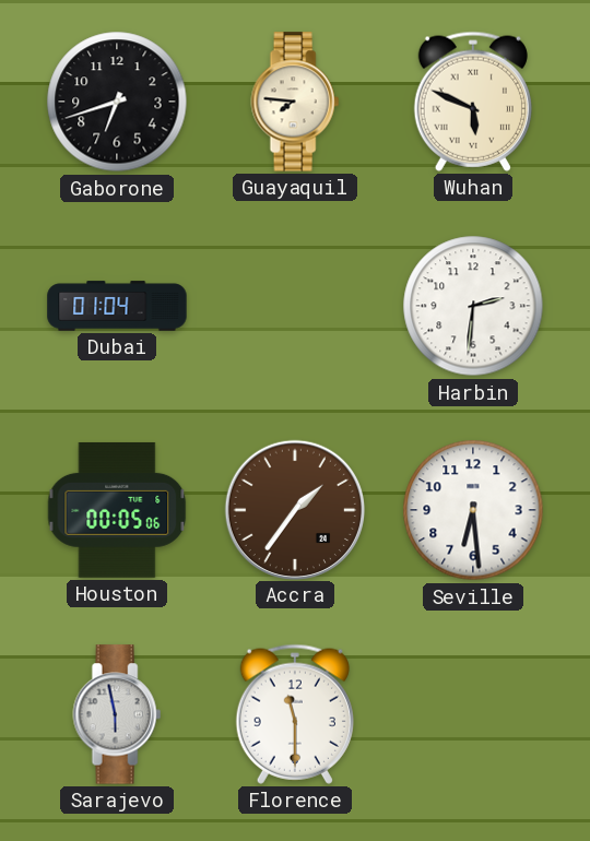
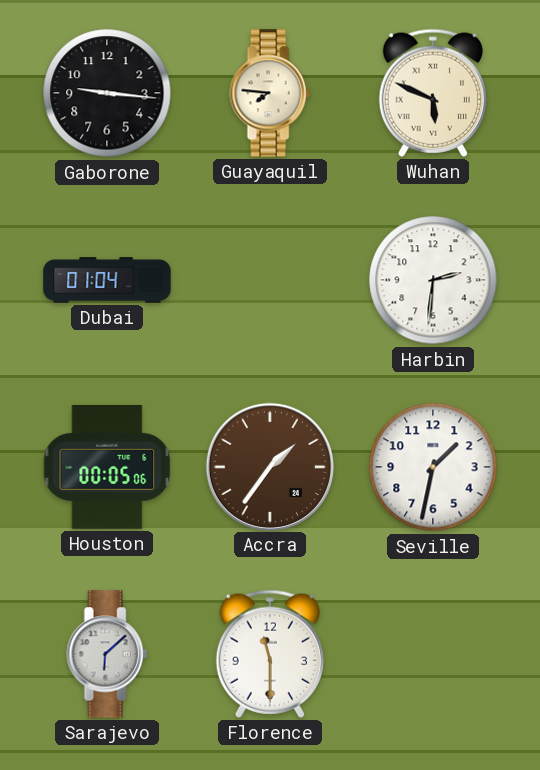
Gaborone: 6:42 -> 9:16
Seville: 6:29 -> 1:32
Sarajevo: 5:58 -> 6:08
